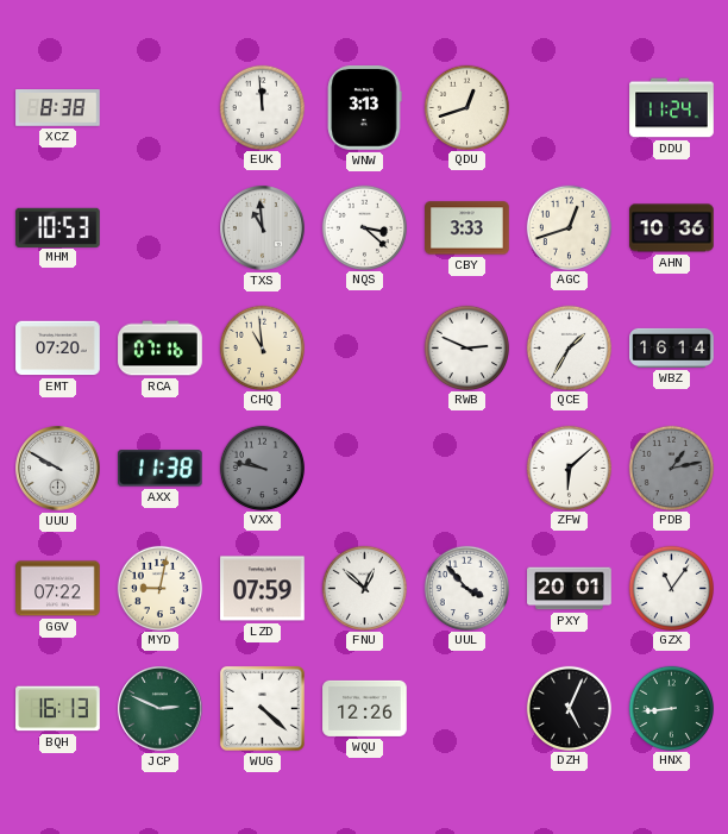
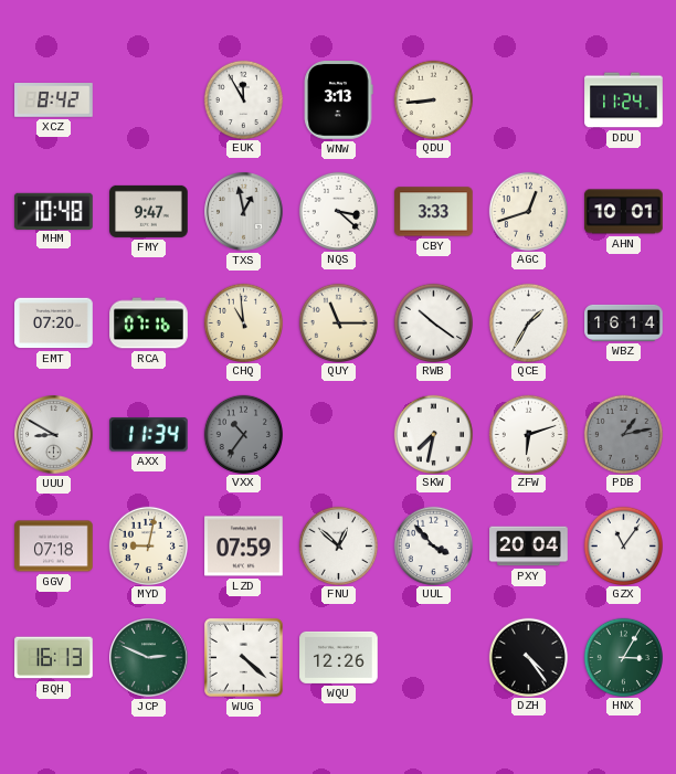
XCZ: 8:38 -> 8:42
EUK: 11:59 -> 11:55
QDU: 12:42 -> 8:44
MHM: 10:53 -> 10:48
FMY: none -> 9:47
TXS: 10:59 -> 12:58
AHN: 10:36 -> 10:01
QUY: none -> 11:15
RWB: 2:49 -> 10:21
UUU: 9:50 -> 8:50
AXX: 11:38 -> 11:34
VXX: 9:47 -> 10:36
SKW: none -> 7:32
ZFW: 6:08 -> 6:12
GGV: 07:22 -> 07:18
PXY: 20:01 -> 20:04
DZH: 5:04 -> 4:24
HNX: 8:44 -> 3:05
